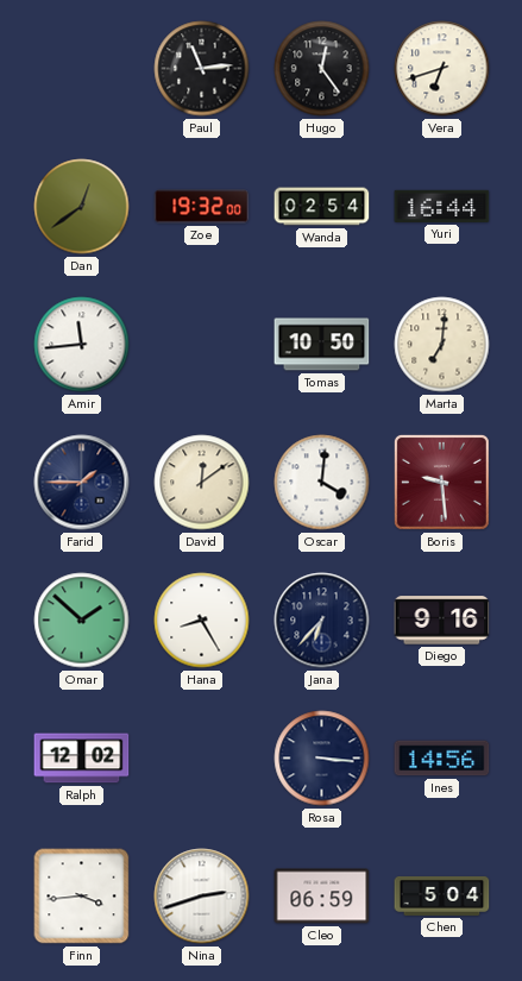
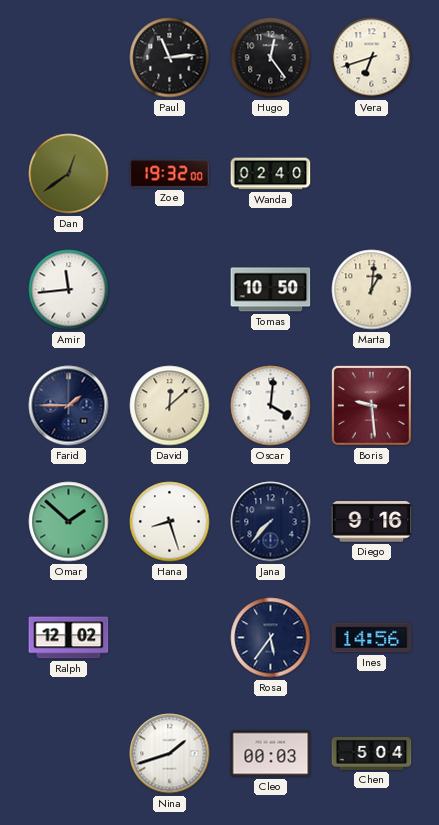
Wanda: 02:54 -> 02:40
Yuri: 16:44 -> none
Marta: 7:01 -> 1:01
David: 12:09 -> 12:08
Hana: 8:25 -> 8:27
Jana: 6:37 -> 7:37
Rosa: 3:16 -> 5:36
Finn: 3:44 -> none
Nina: 2:42 -> 1:42
Cleo: 06:59 -> 00:03
